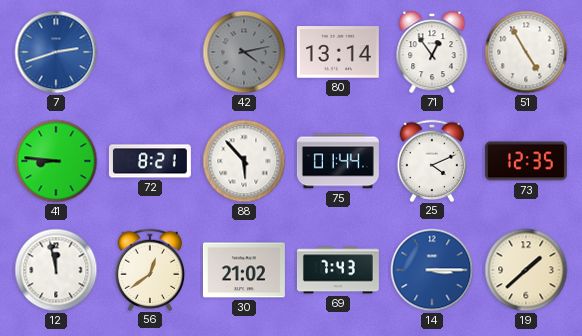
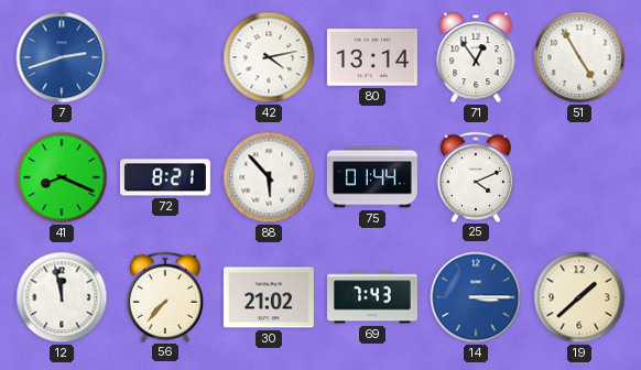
42 dial: grey -> white
41: 8:46 -> 8:19
73: 12:35 -> none
56: 12:39 -> 7:37
